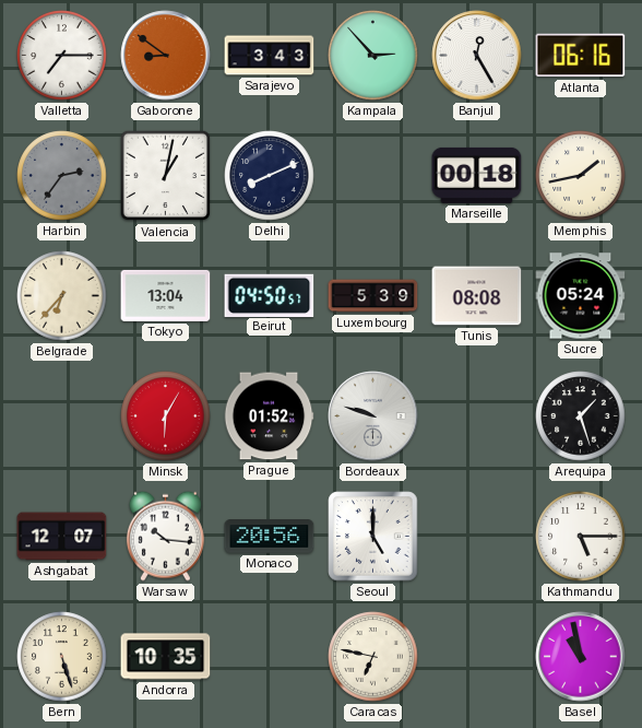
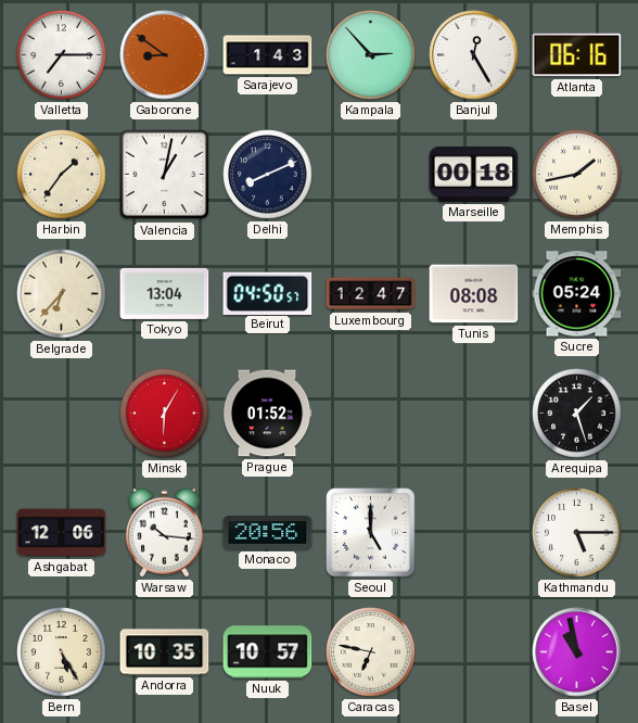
Sarajevo: 3:43 -> 1:43
Harbin: 2:36 -> 1:36
Harbin dial: grey -> cream
Luxembourg: 5:39 -> 12:47
Bordeaux: 9:48 -> none
Ashgabat: 12:07 -> 12:06
Bern: 5:27 -> 5:25
Nuuk: none -> 10:57
